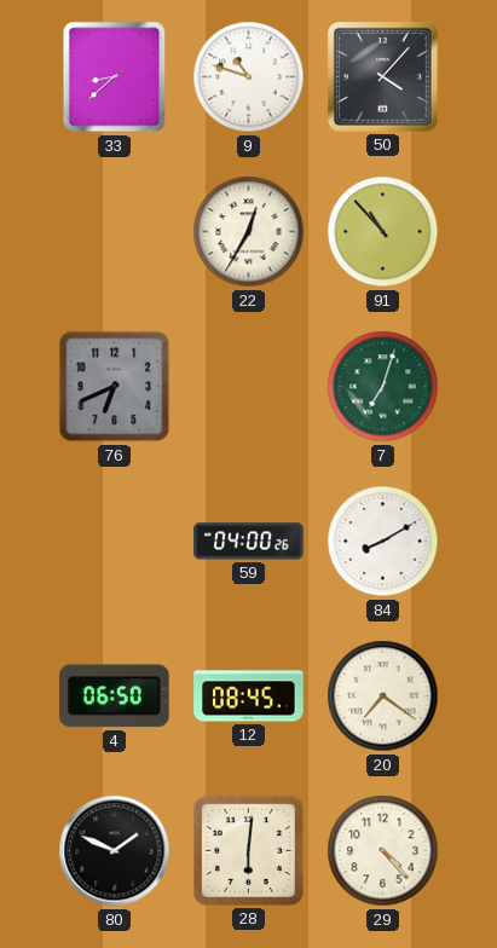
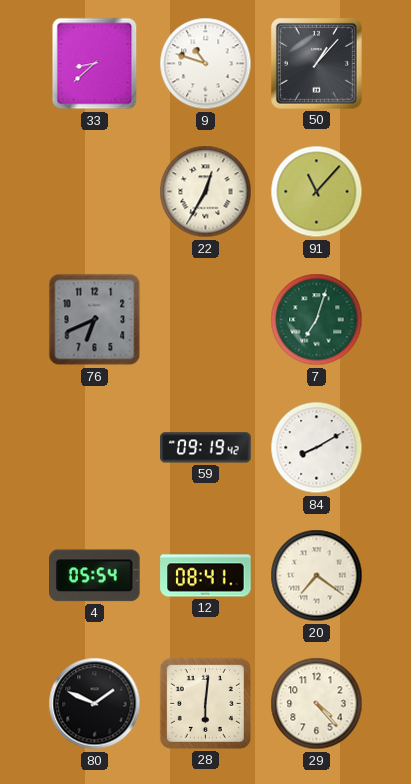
50: 4:07 -> 1:07
91: 10:53 -> 11:07
59: 04:00 -> 09:19
4: 06:50 -> 05:54
12: 08:45 -> 08:41
